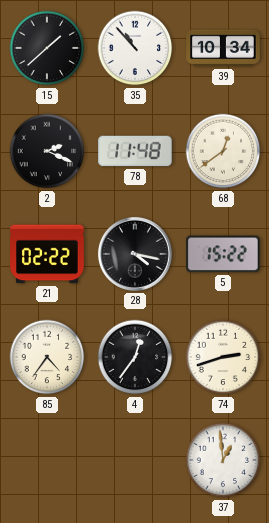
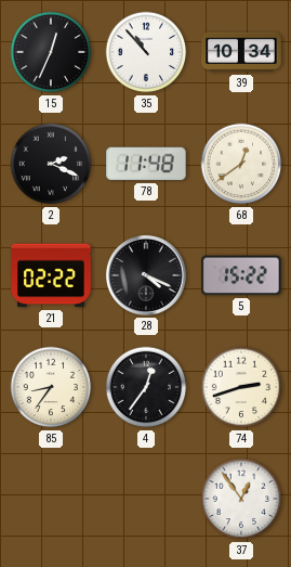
15: 1:38 -> 12:34
28: 4:17 -> 4:19
85: 4:36 -> 8:36
37: 12:59 -> 12:54
